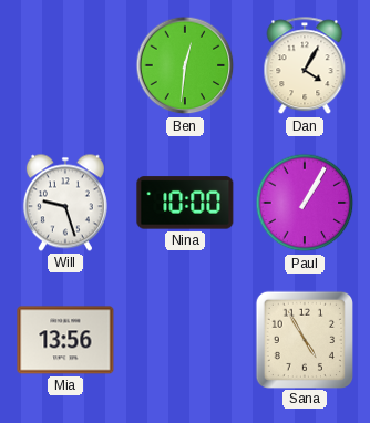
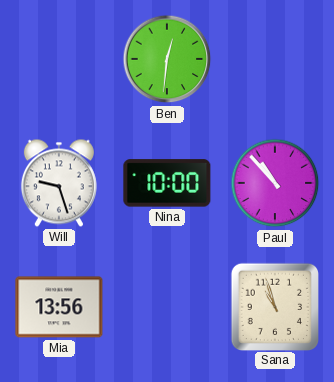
Dan: 4:05 -> none
Paul: 1:05 -> 10:53
Sana: 4:55 -> 10:57
